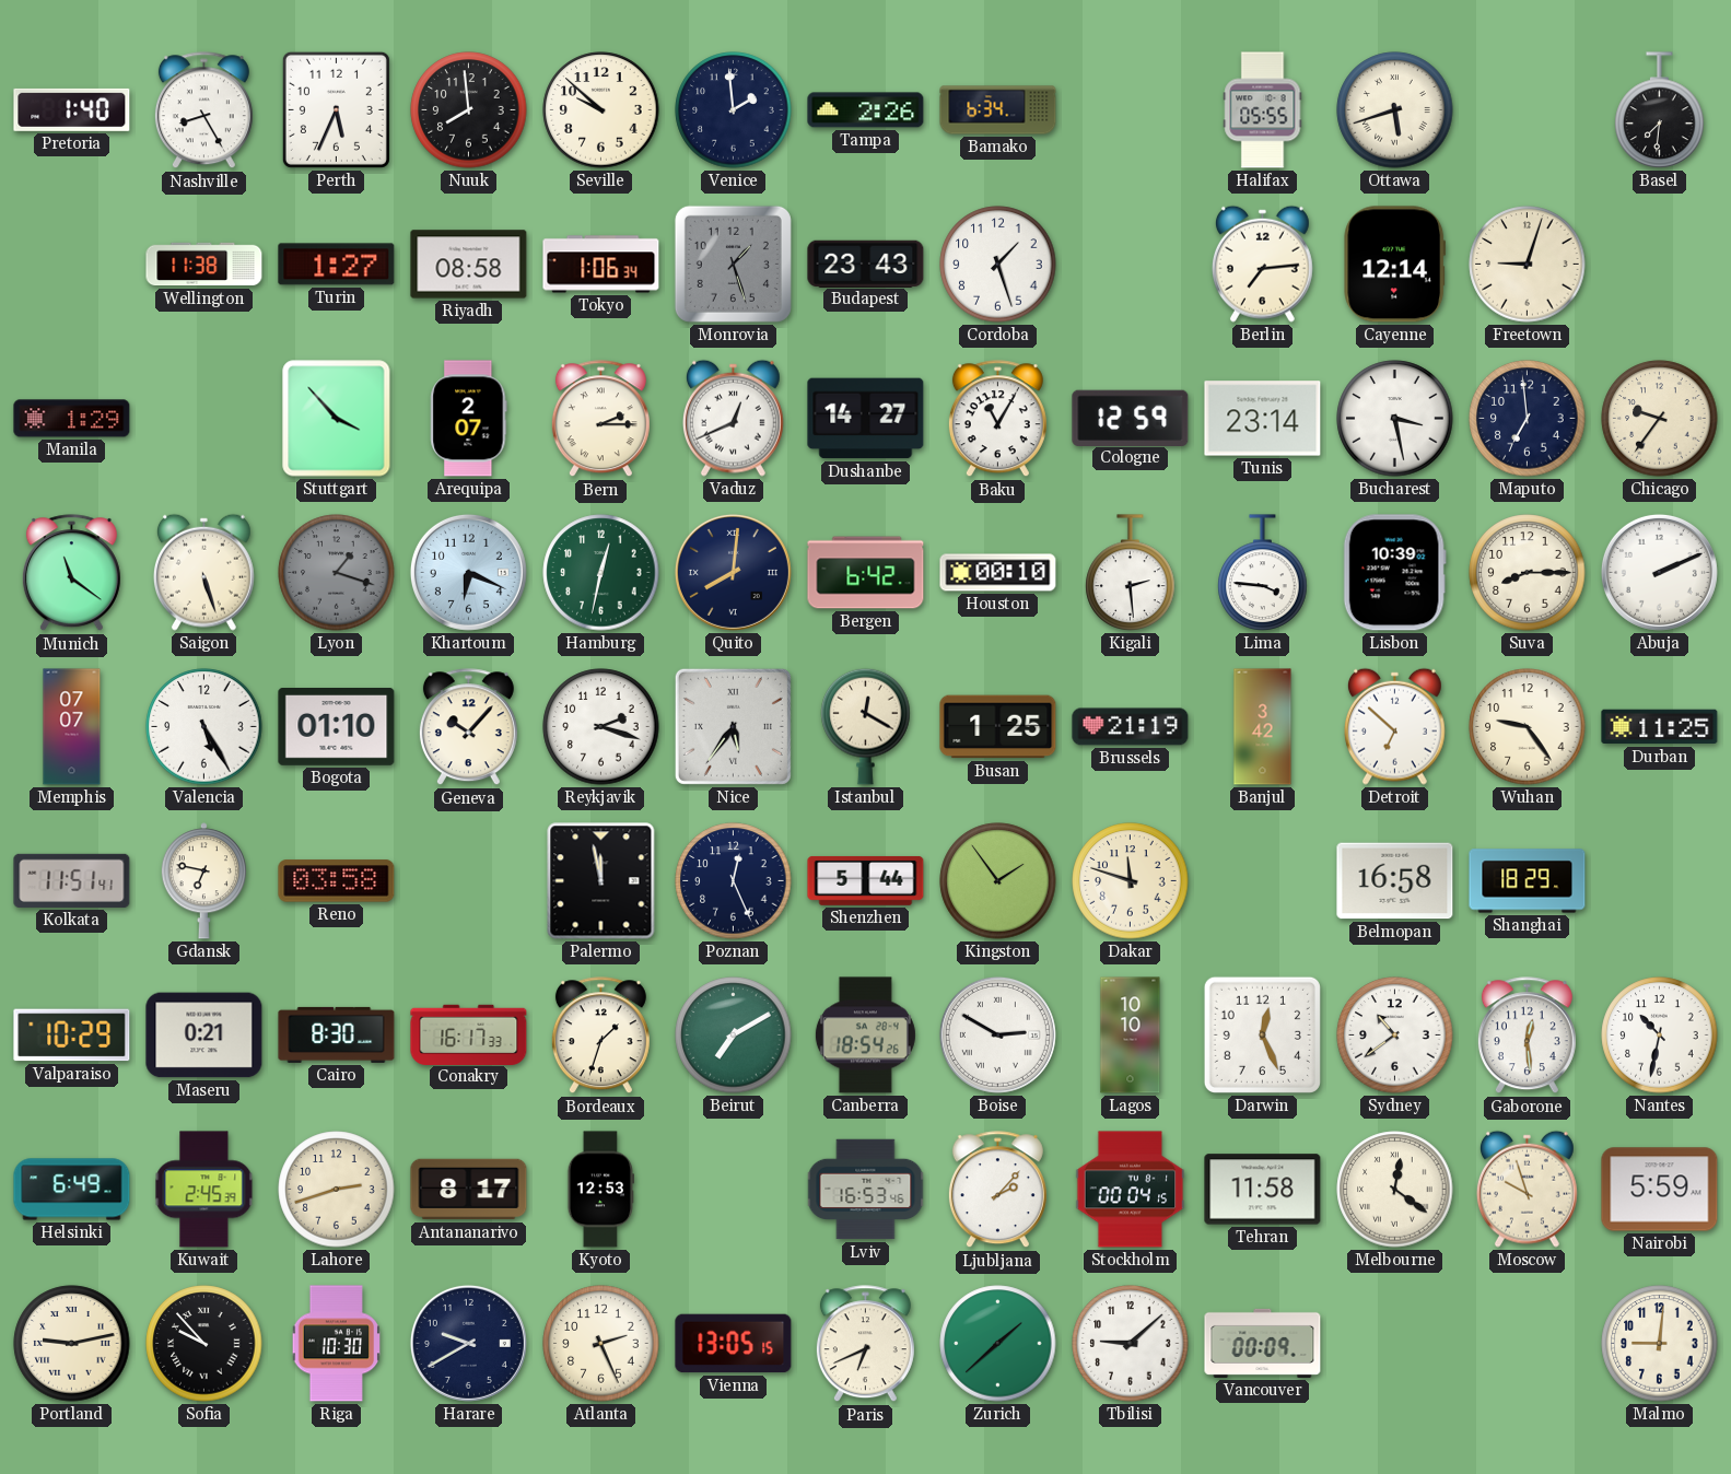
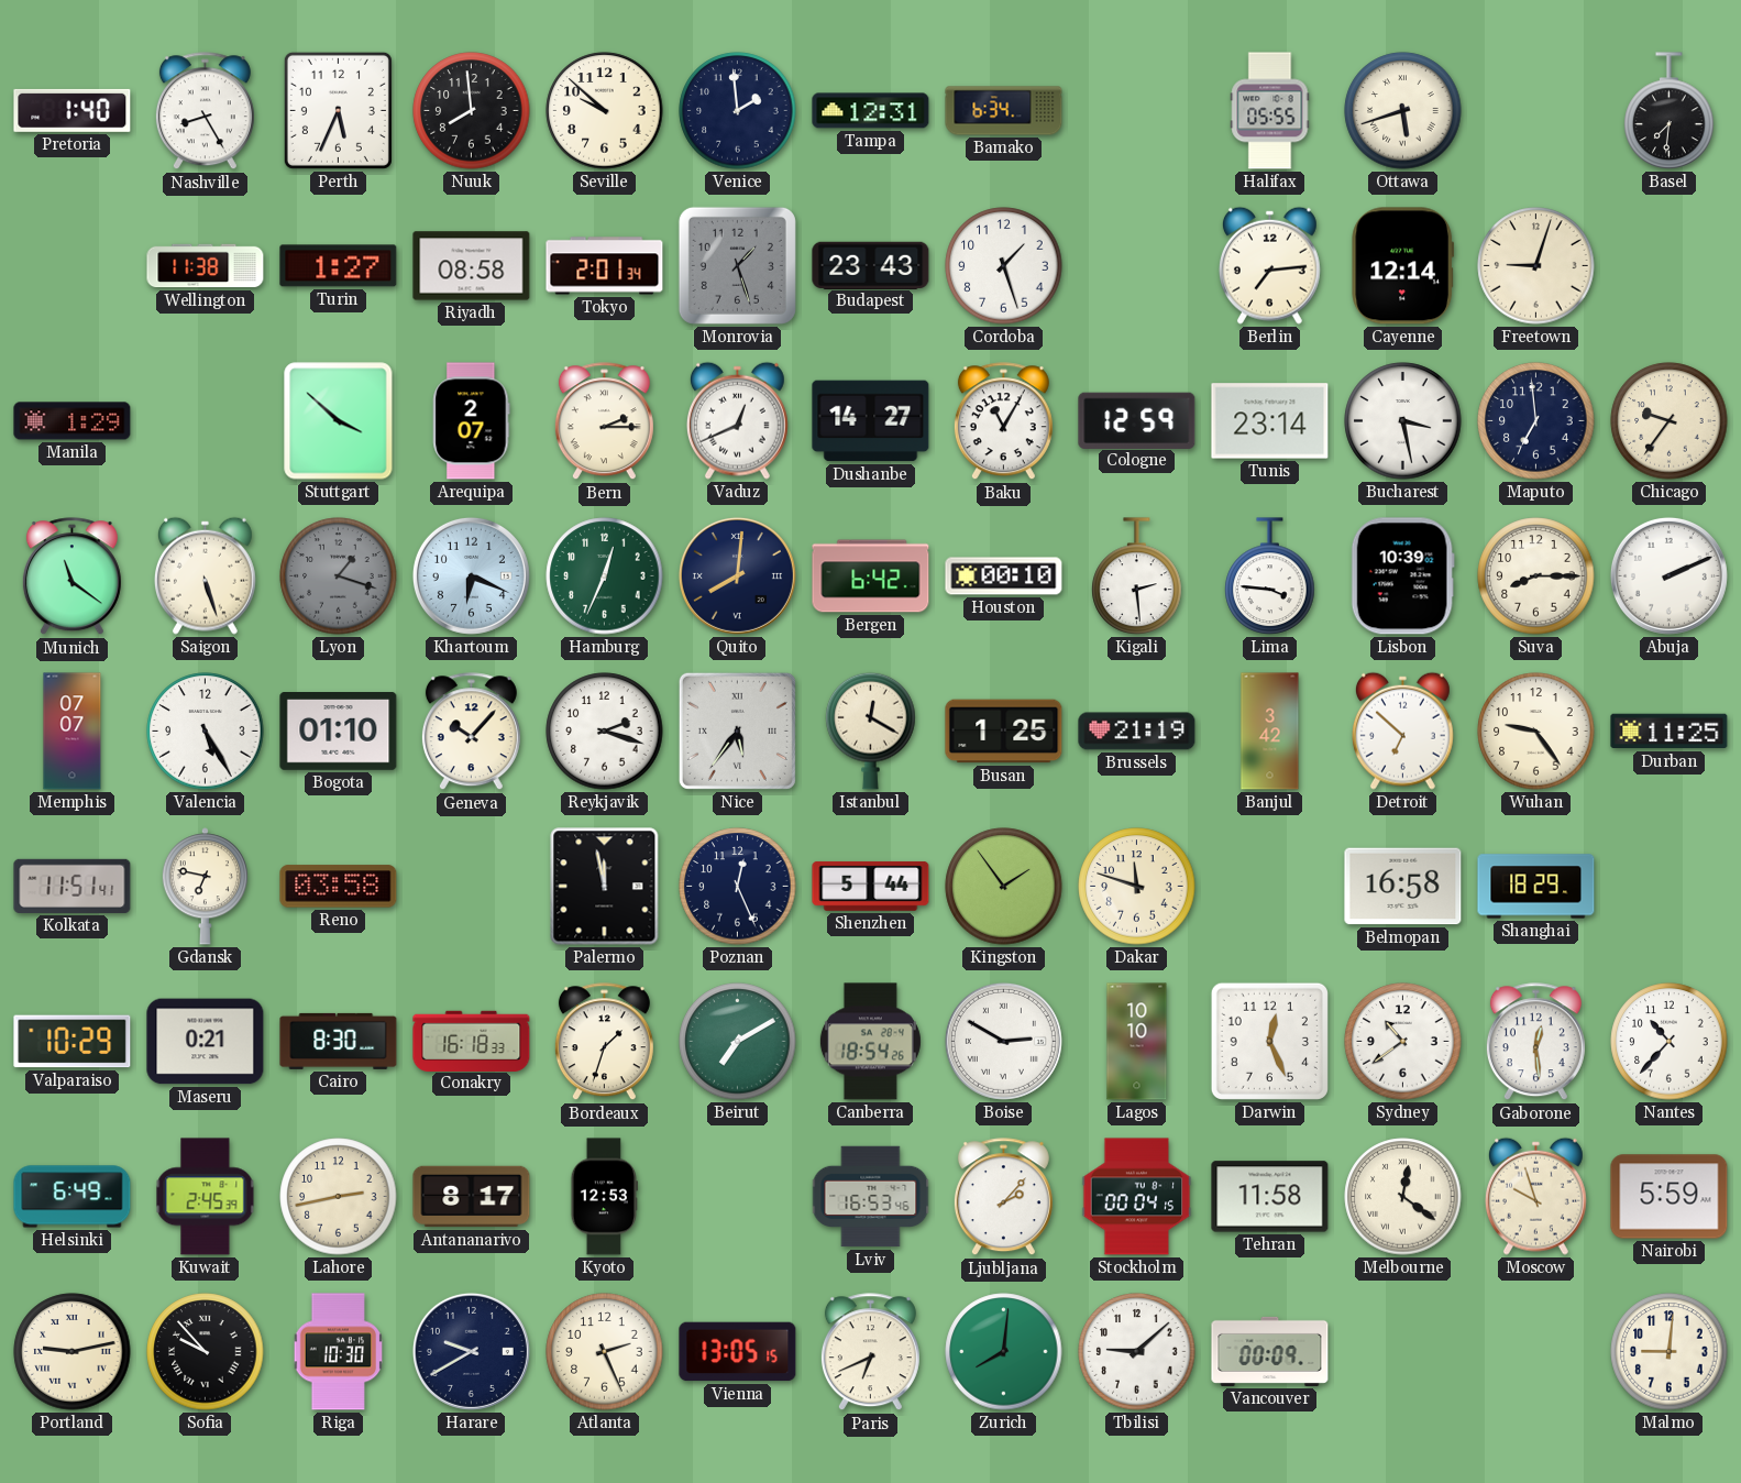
Tampa: 2:26 -> 12:31
Tokyo: 1:06 -> 2:01
Stuttgart: 3:53 -> 3:52
Hamburg: 12:32 -> 12:34
Conakry: 16:17 -> 16:18
Nantes: 10:32 -> 10:37
Lahore: 2:42 -> 2:43
Zurich: 1:38 -> 8:01
